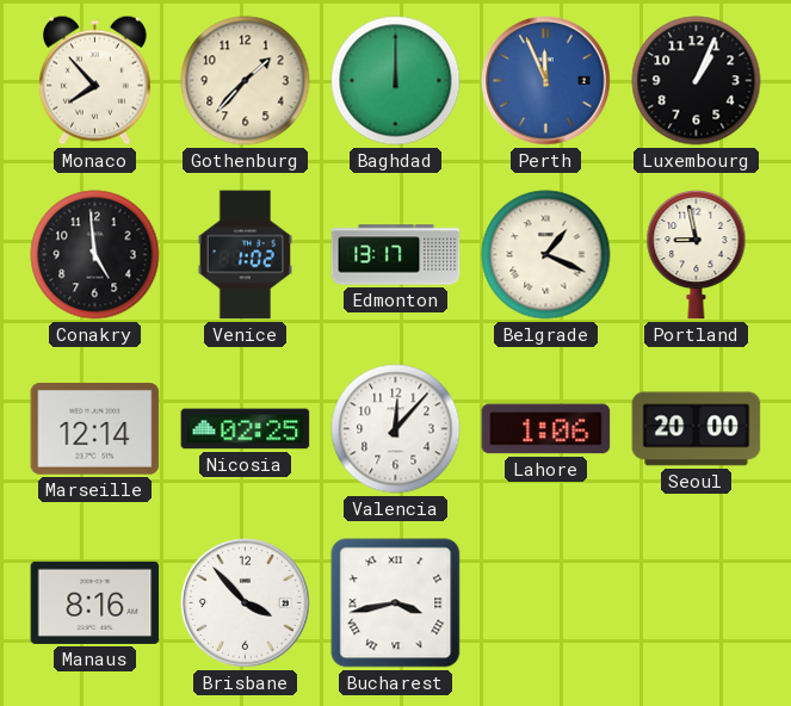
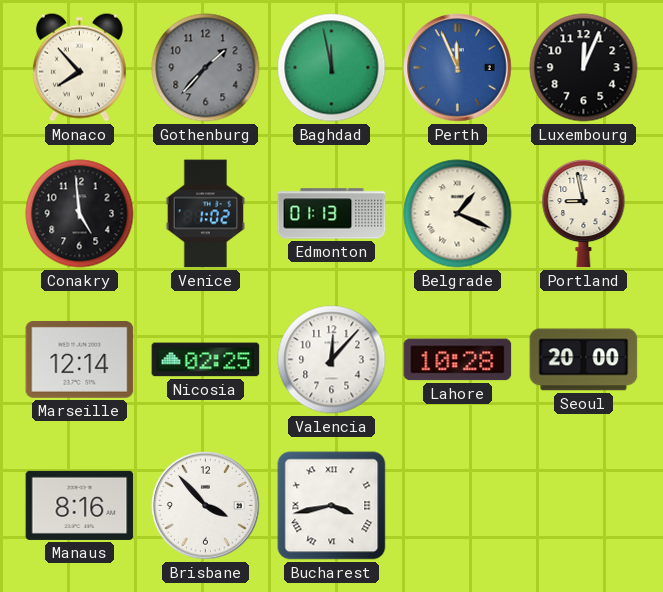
Gothenburg dial: cream -> grey
Baghdad: 12:00 -> 11:58
Luxembourg: 1:04 -> 12:04
Edmonton: 13:17 -> 01:13
Lahore: 1:06 -> 10:28
